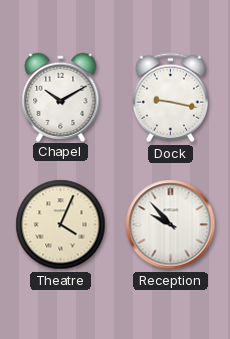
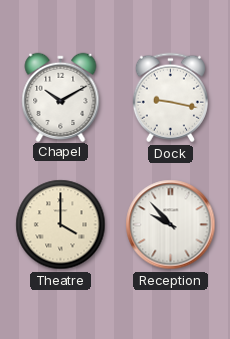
Theatre: 4:04 -> 4:00
